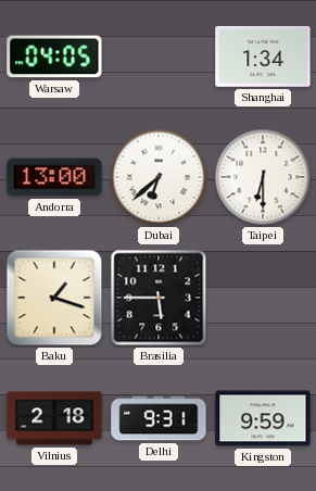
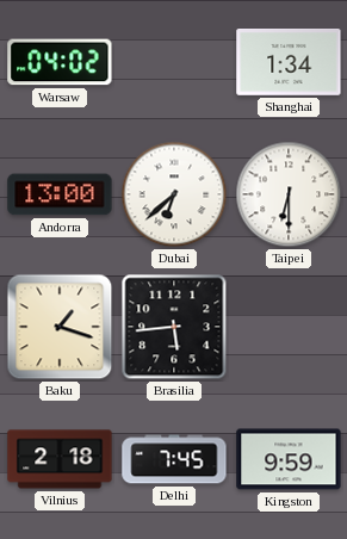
Warsaw: 04:05 -> 04:02
Brasilia: 5:45 -> 5:44
Delhi: 9:31 -> 7:45
